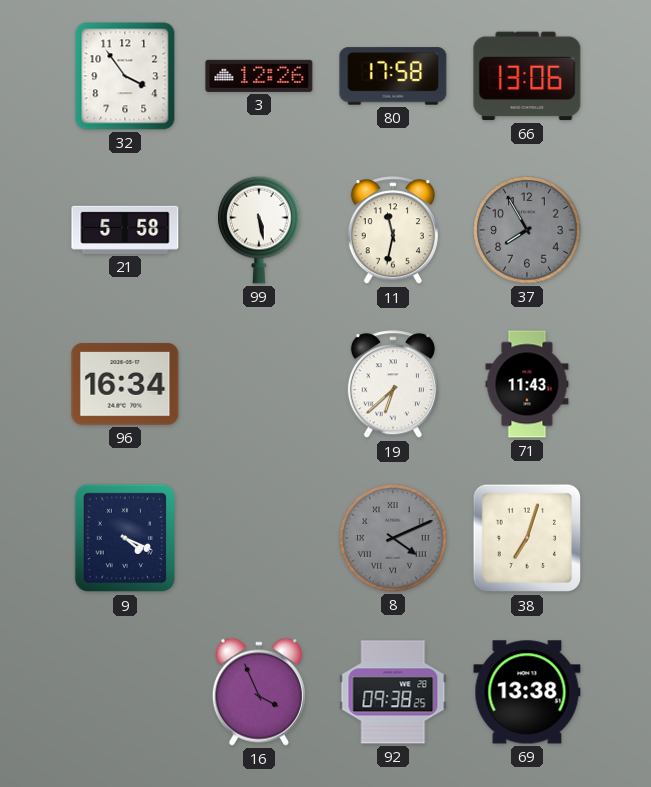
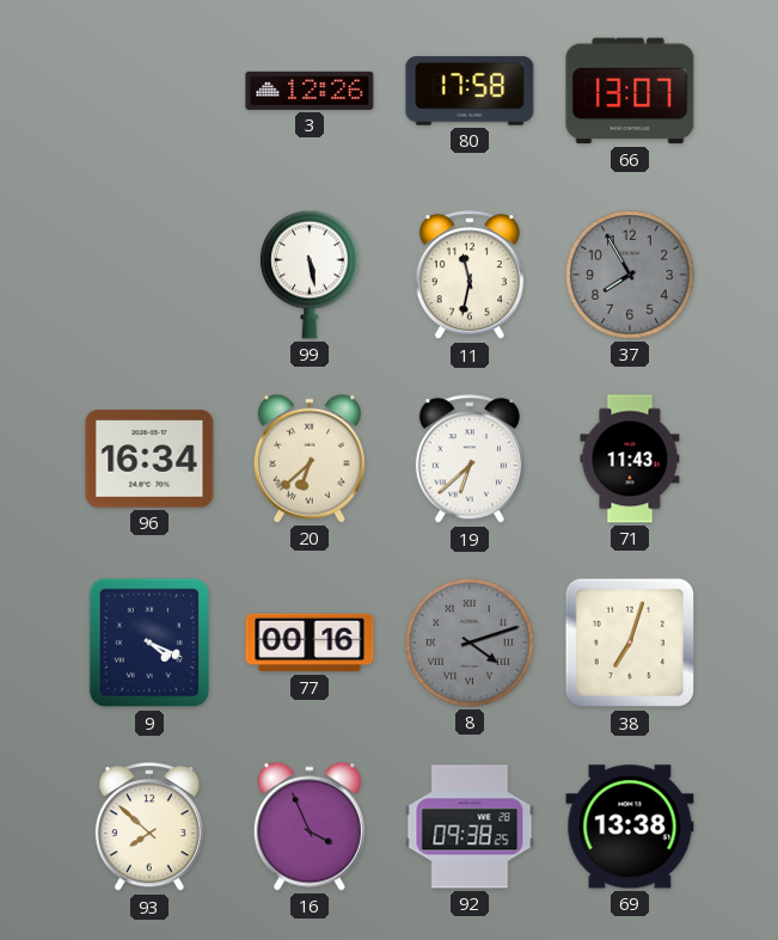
32: 3:54 -> none
66: 13:06 -> 13:07
21: 5:58 -> none
20: none -> 6:38
77: none -> 00:16
8: 4:11 -> 4:12
93: none -> 7:52
